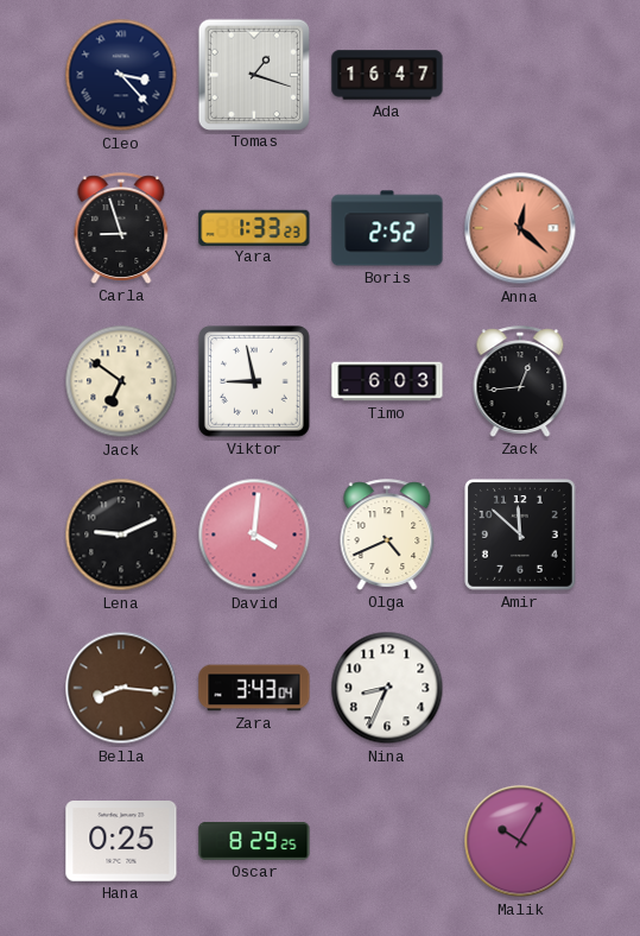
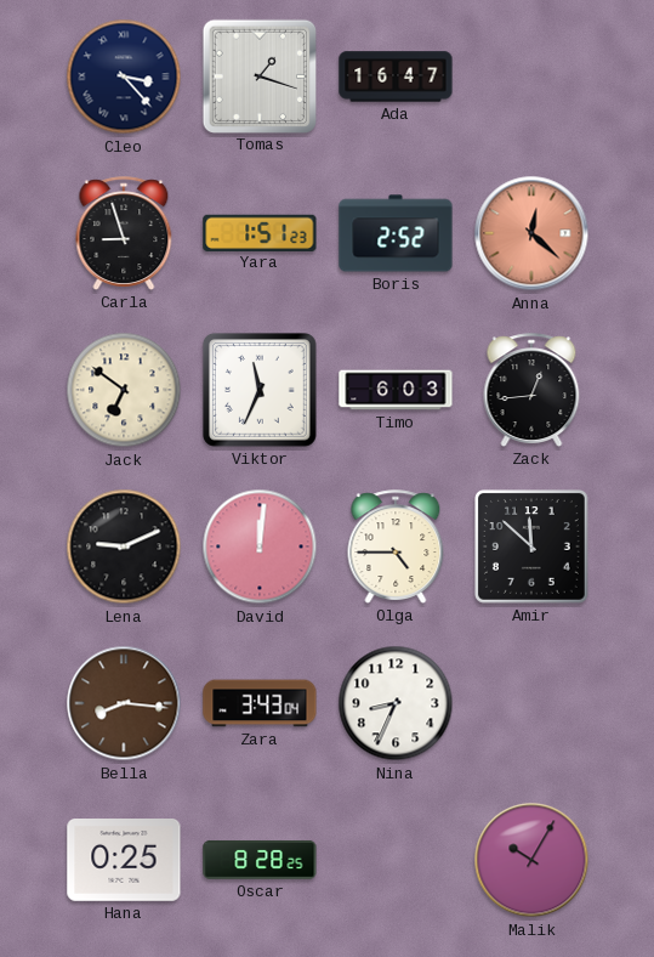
Yara: 1:33 -> 1:51
Viktor: 8:58 -> 11:34
David: 4:01 -> 12:01
Olga: 4:41 -> 4:45
Oscar: 8:29 -> 8:28
